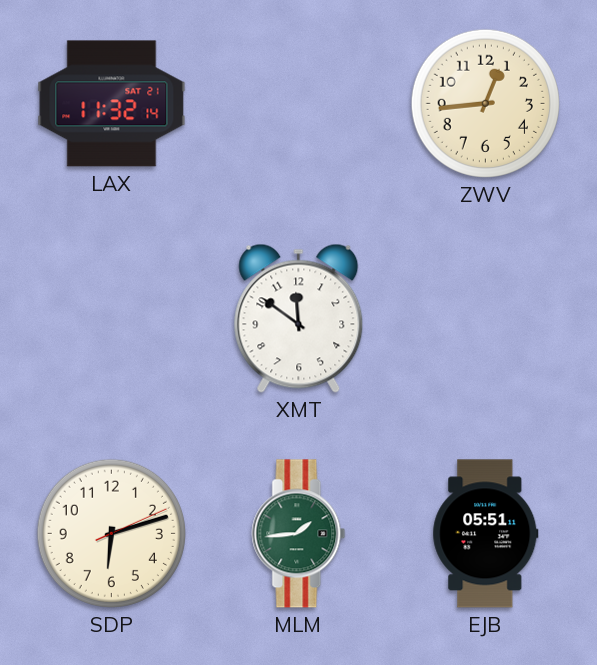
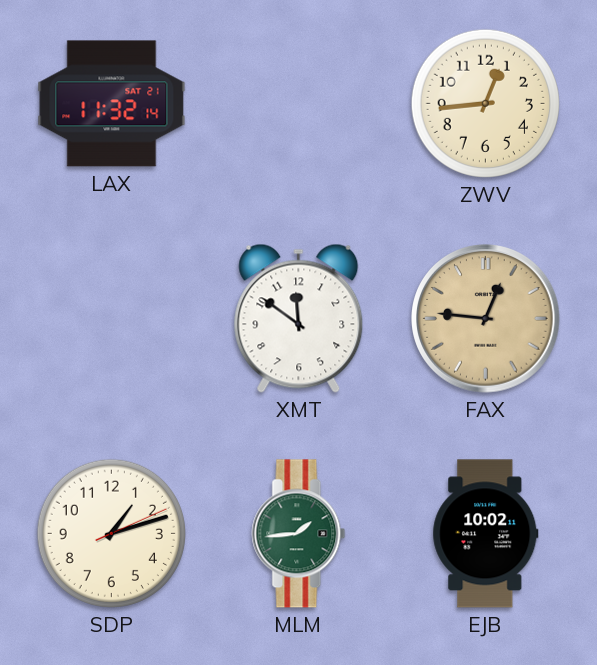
FAX: none -> 12:46
SDP: 6:12 -> 1:12
EJB: 05:51 -> 10:02
